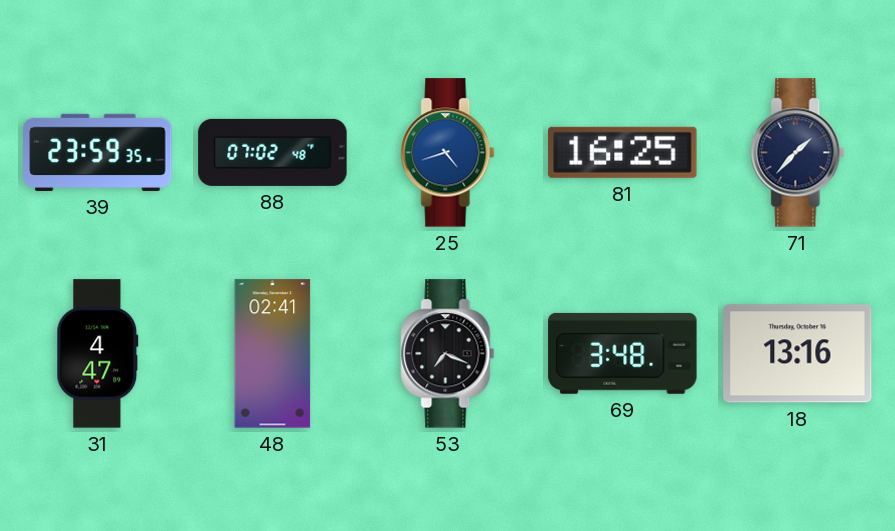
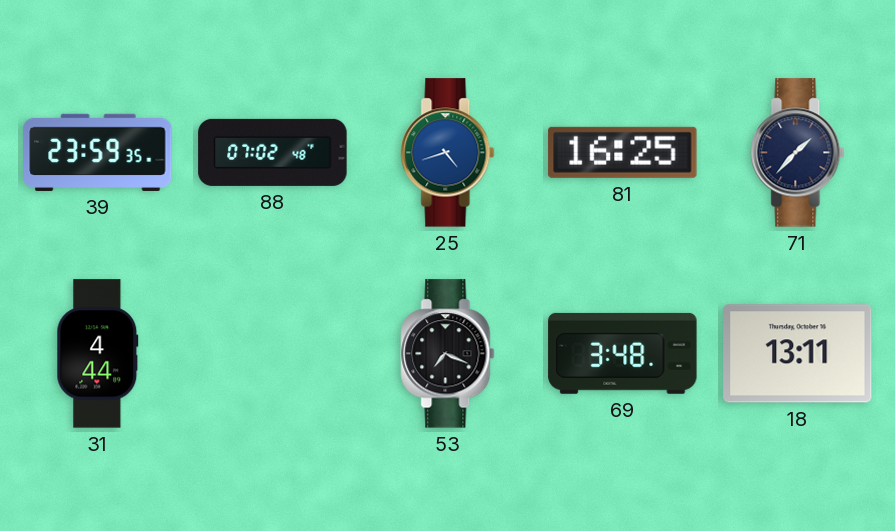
31: 4:47 -> 4:44
48: 02:41 -> none
18: 13:16 -> 13:11
